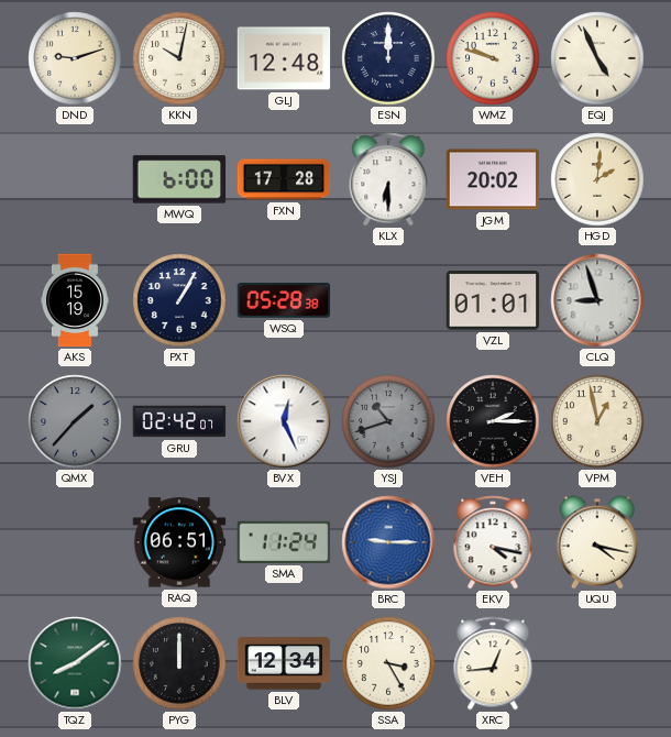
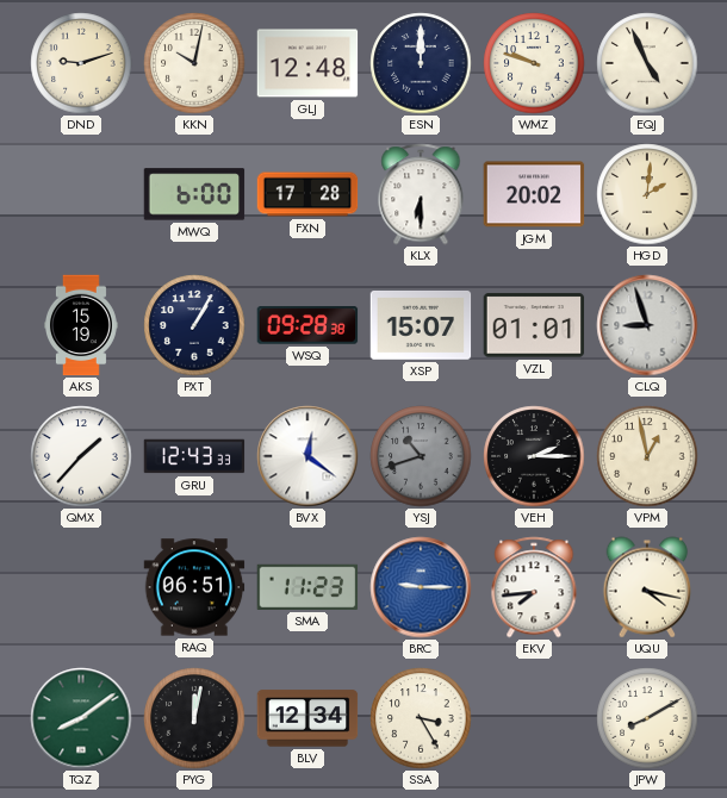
WSQ: 05:28 -> 09:28
XSP: none -> 15:07
QMX dial: grey -> white
GRU: 02:42 -> 12:43
BVX: 12:26 -> 12:21
SMA: 11:24 -> 11:23
EKV: 4:17 -> 7:44
PYG: 12:00 -> 12:02
XRC: 12:44 -> none
JPW: none -> 8:10
